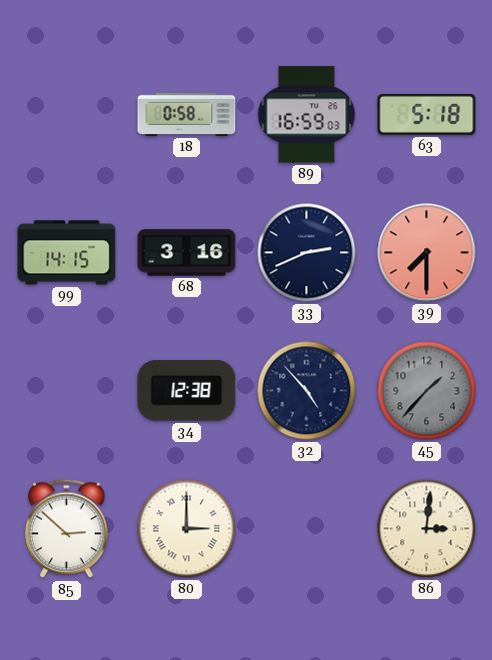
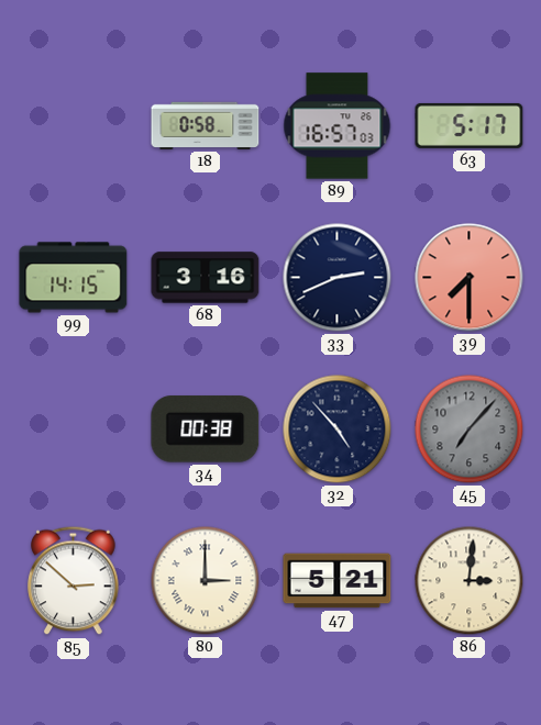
89: 16:59 -> 16:57
63: 5:18 -> 5:17
34: 12:38 -> 00:38
45: 1:37 -> 7:07
47: none -> 5:21
